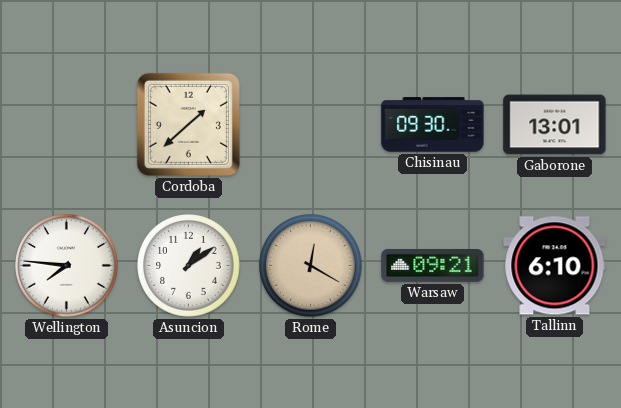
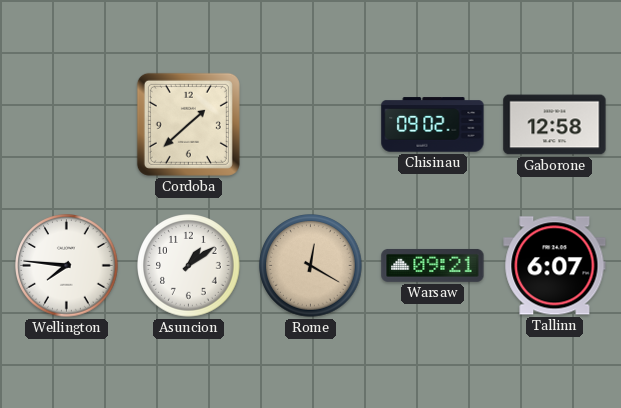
Chisinau: 09:30 -> 09:02
Gaborone: 13:01 -> 12:58
Tallinn: 6:10 -> 6:07
